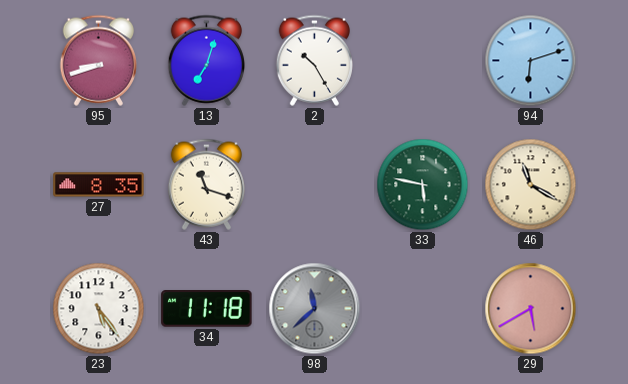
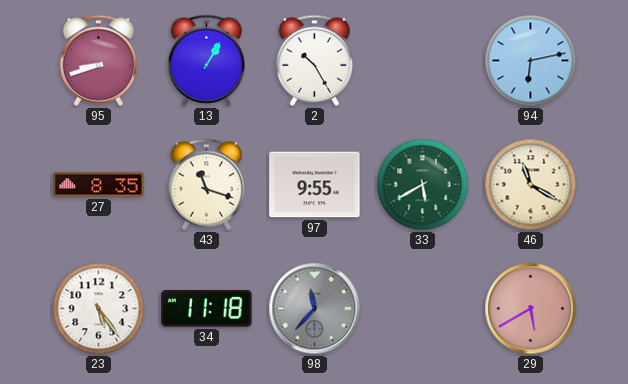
13: 7:03 -> 1:05
94: 6:12 -> 6:13
97: none -> 9:55
33: 5:47 -> 5:40
98: 11:38 -> 11:37
